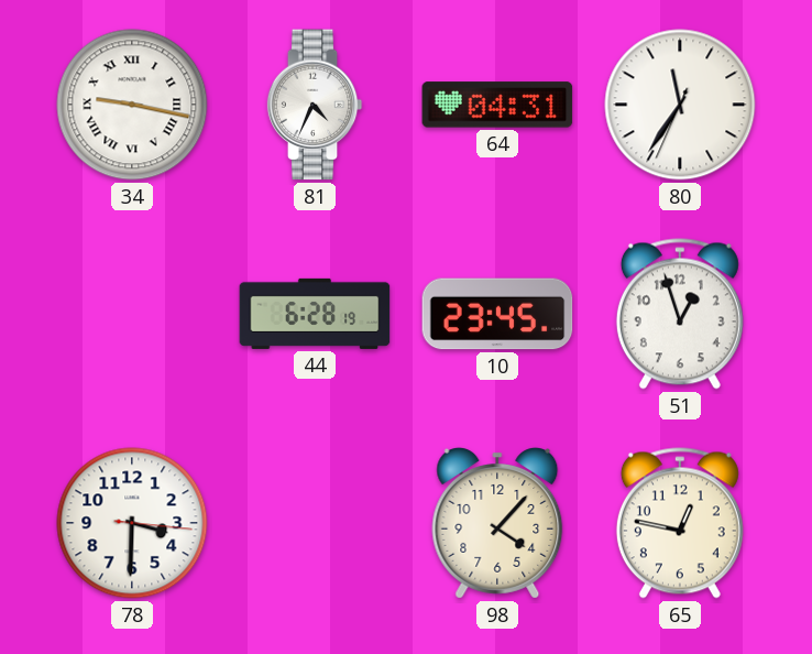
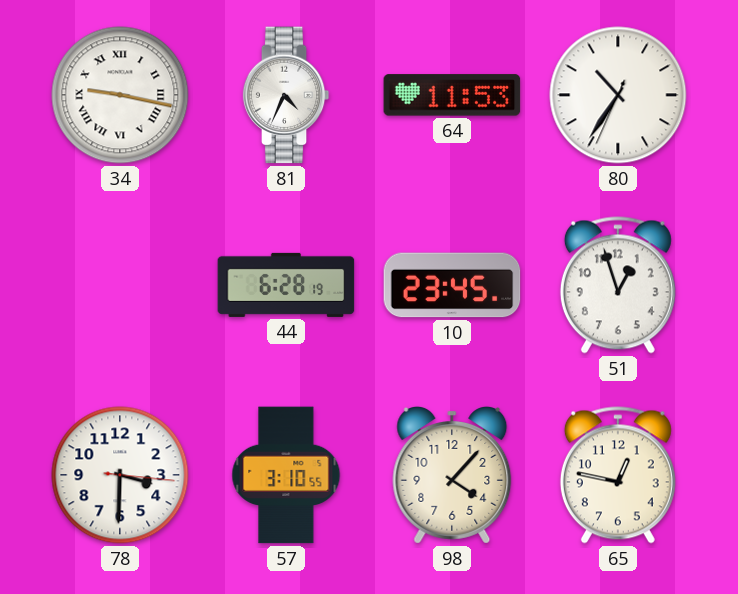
64: 04:31 -> 11:53
80: 11:35 -> 10:35
57: none -> 3:10
